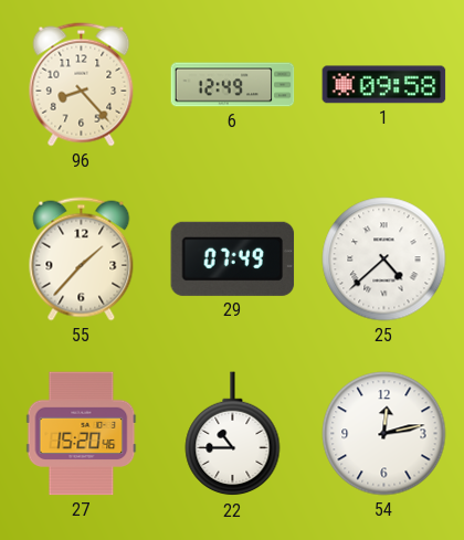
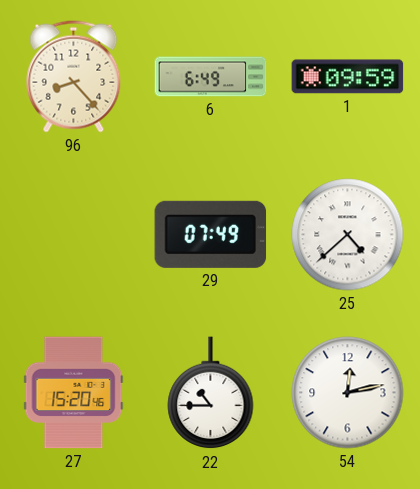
6: 12:49 -> 6:49
1: 09:58 -> 09:59
55: 1:37 -> none
